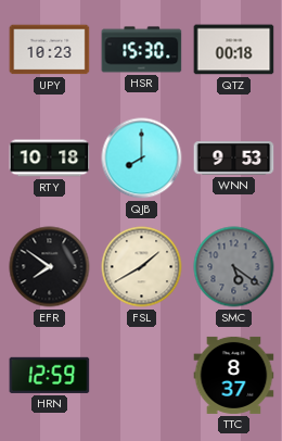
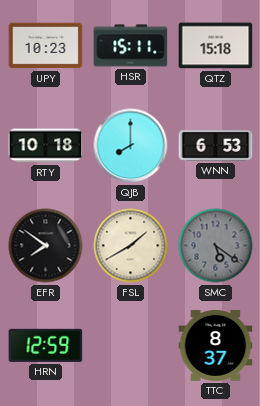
HSR: 15:30 -> 15:11
QTZ: 00:18 -> 15:18
WNN: 9:53 -> 6:53
